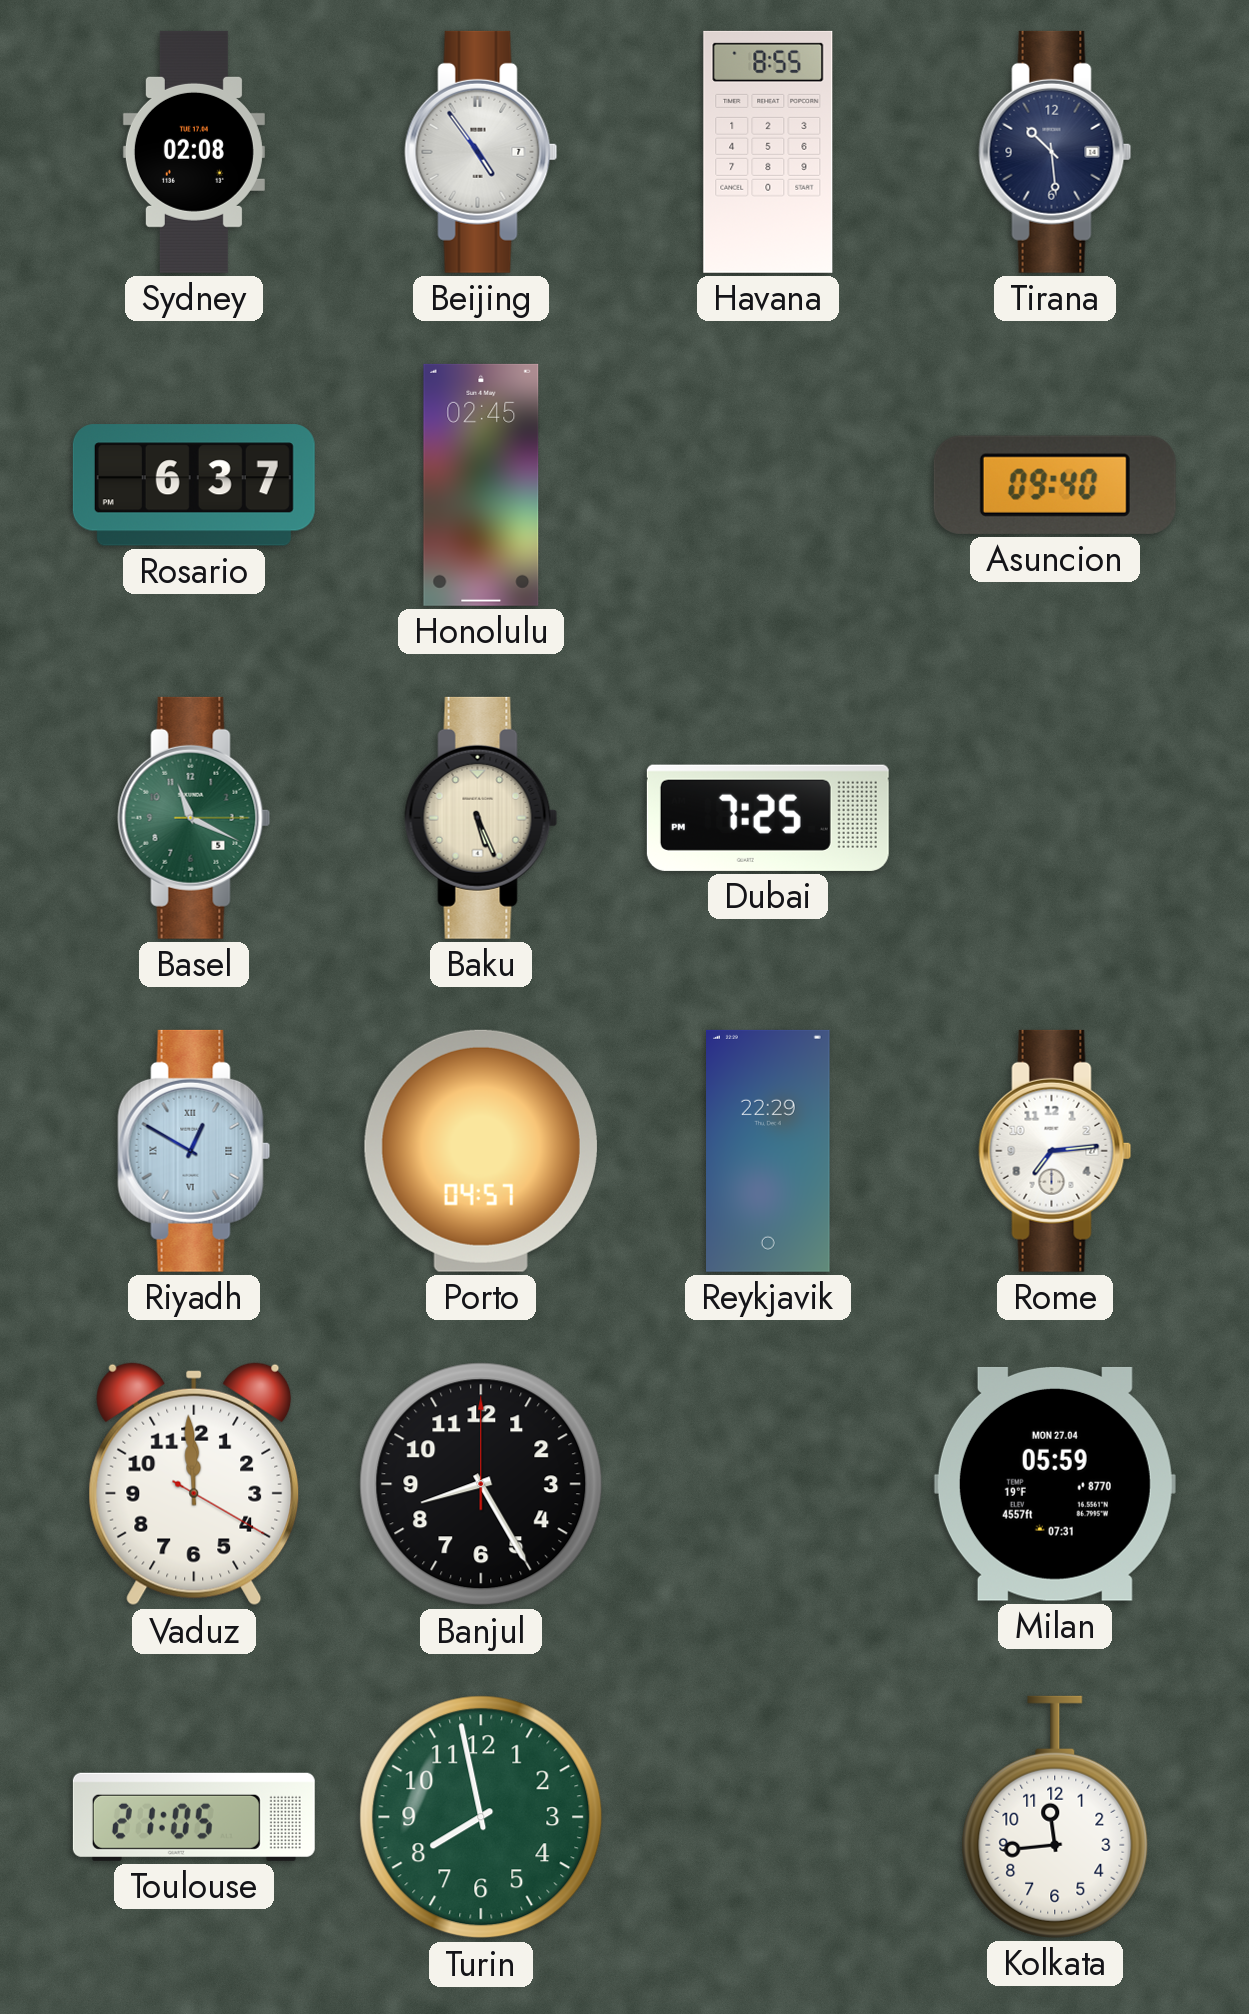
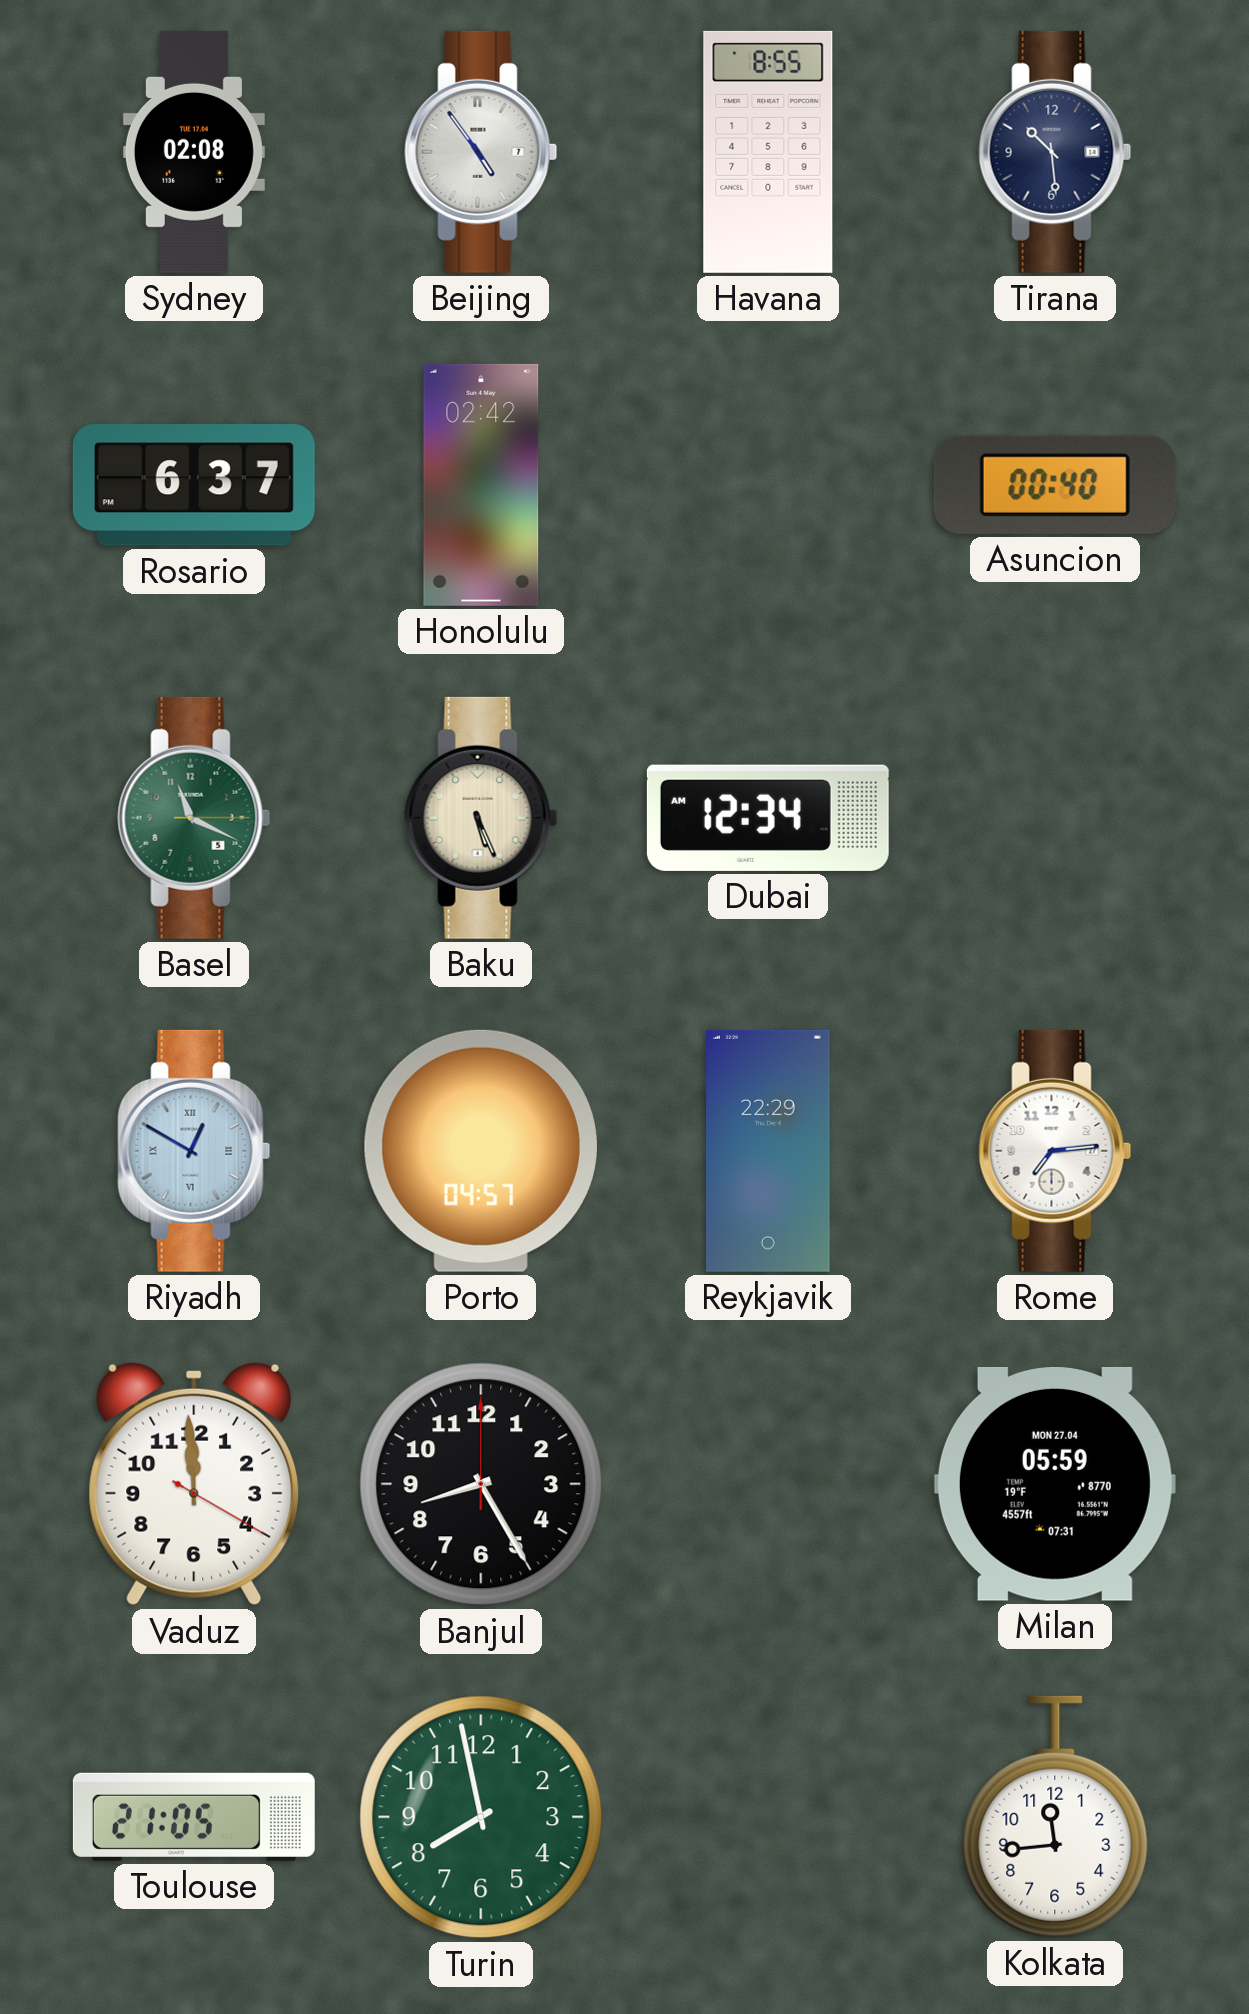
Honolulu: 02:45 -> 02:42
Asuncion: 09:40 -> 00:40
Dubai: 7:25 -> 12:34
